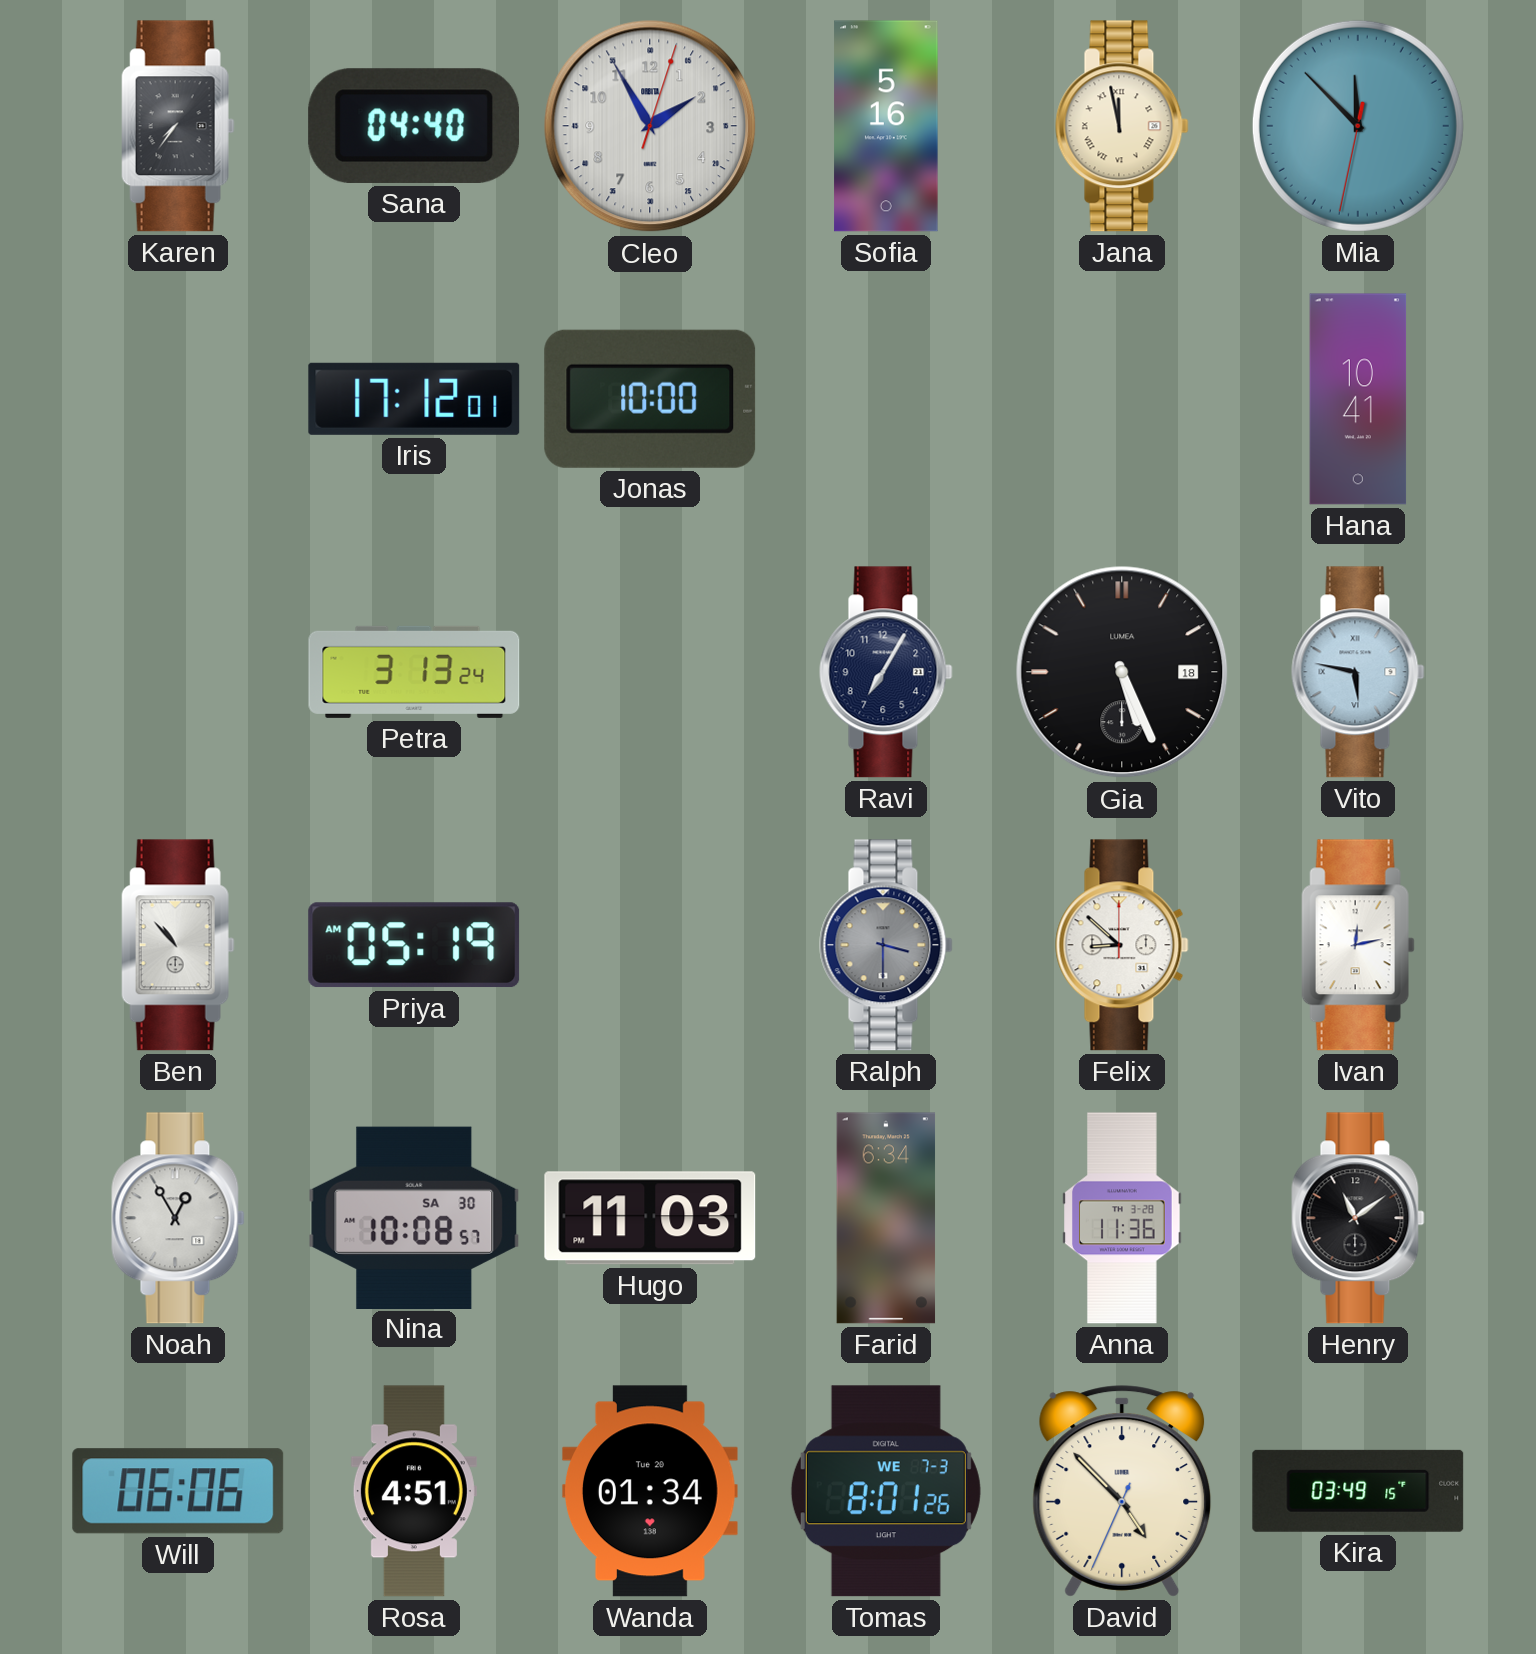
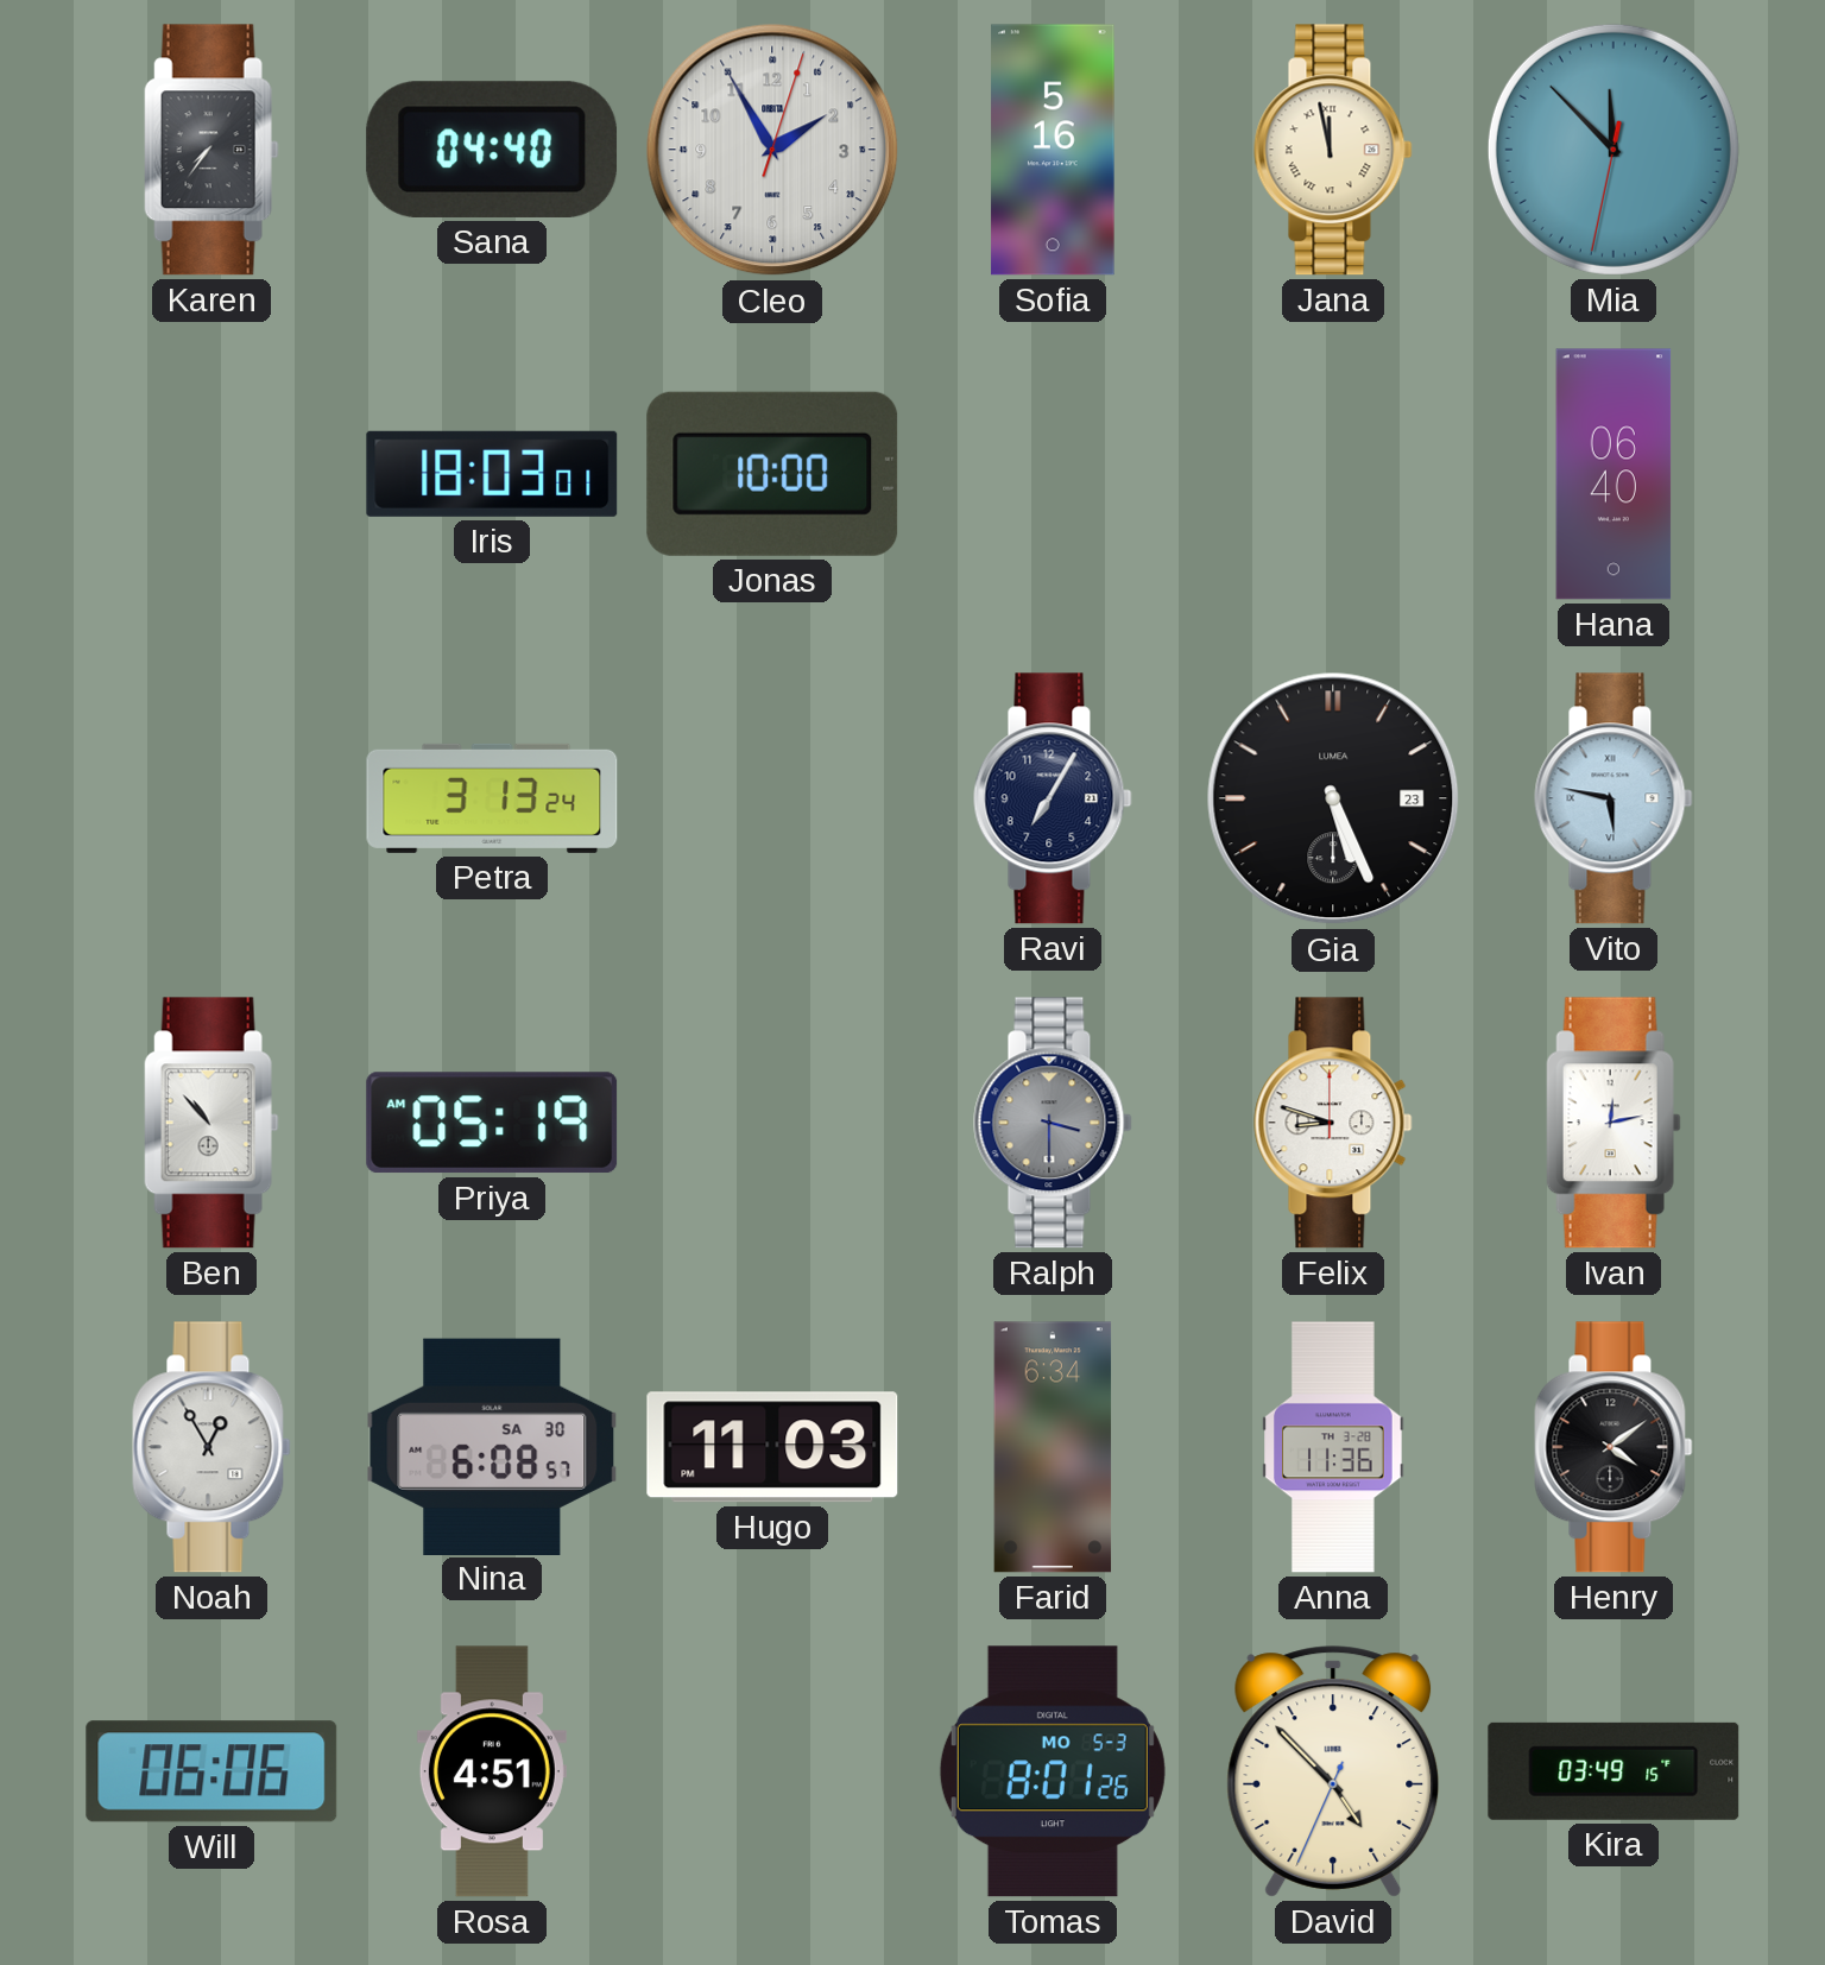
Iris: 17:12 -> 18:03
Hana: 10:41 -> 06:40
Gia date: 18 -> 23
Felix: 8:52 -> 8:48
Nina: 10:08 -> 6:08
Henry: 11:09 -> 4:09
Wanda: 01:34 -> none
Tomas date: WE 7-3 -> MO 5-3
